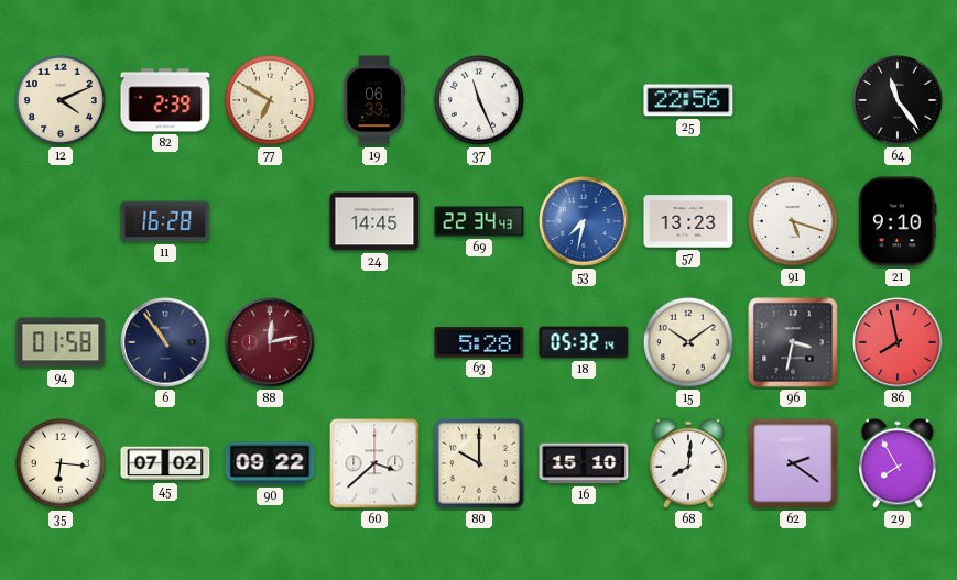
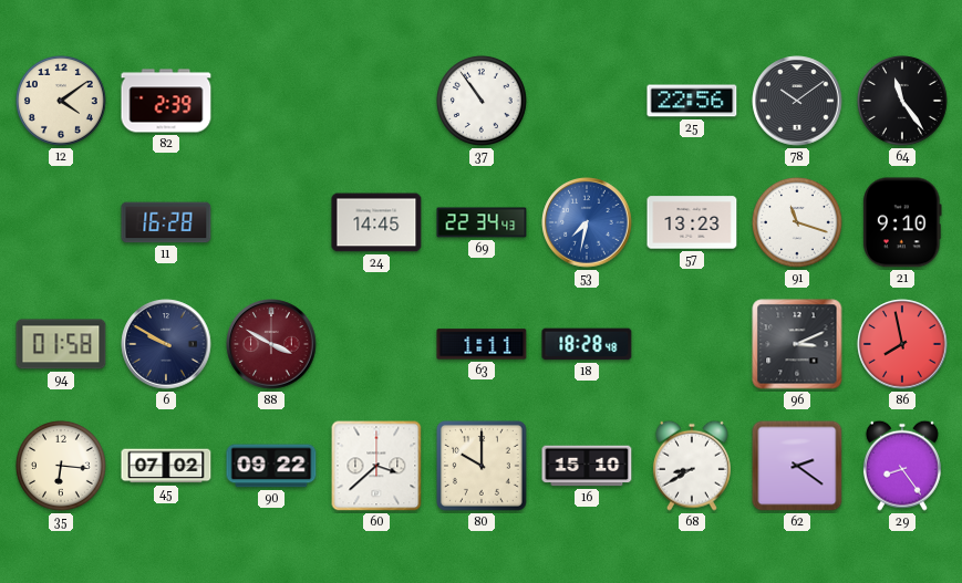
12: 4:11 -> 4:09
77: 6:50 -> none
19: 06:33 -> none
37: 11:26 -> 10:54
78: none -> 10:09
91: 5:18 -> 11:18
6: 10:54 -> 9:50
88: 12:13 -> 3:50
63: 5:28 -> 1:11
18: 05:32 -> 18:28
15: 10:09 -> none
96: 3:32 -> 3:11
68: 8:01 -> 8:40
29: 7:55 -> 8:24
